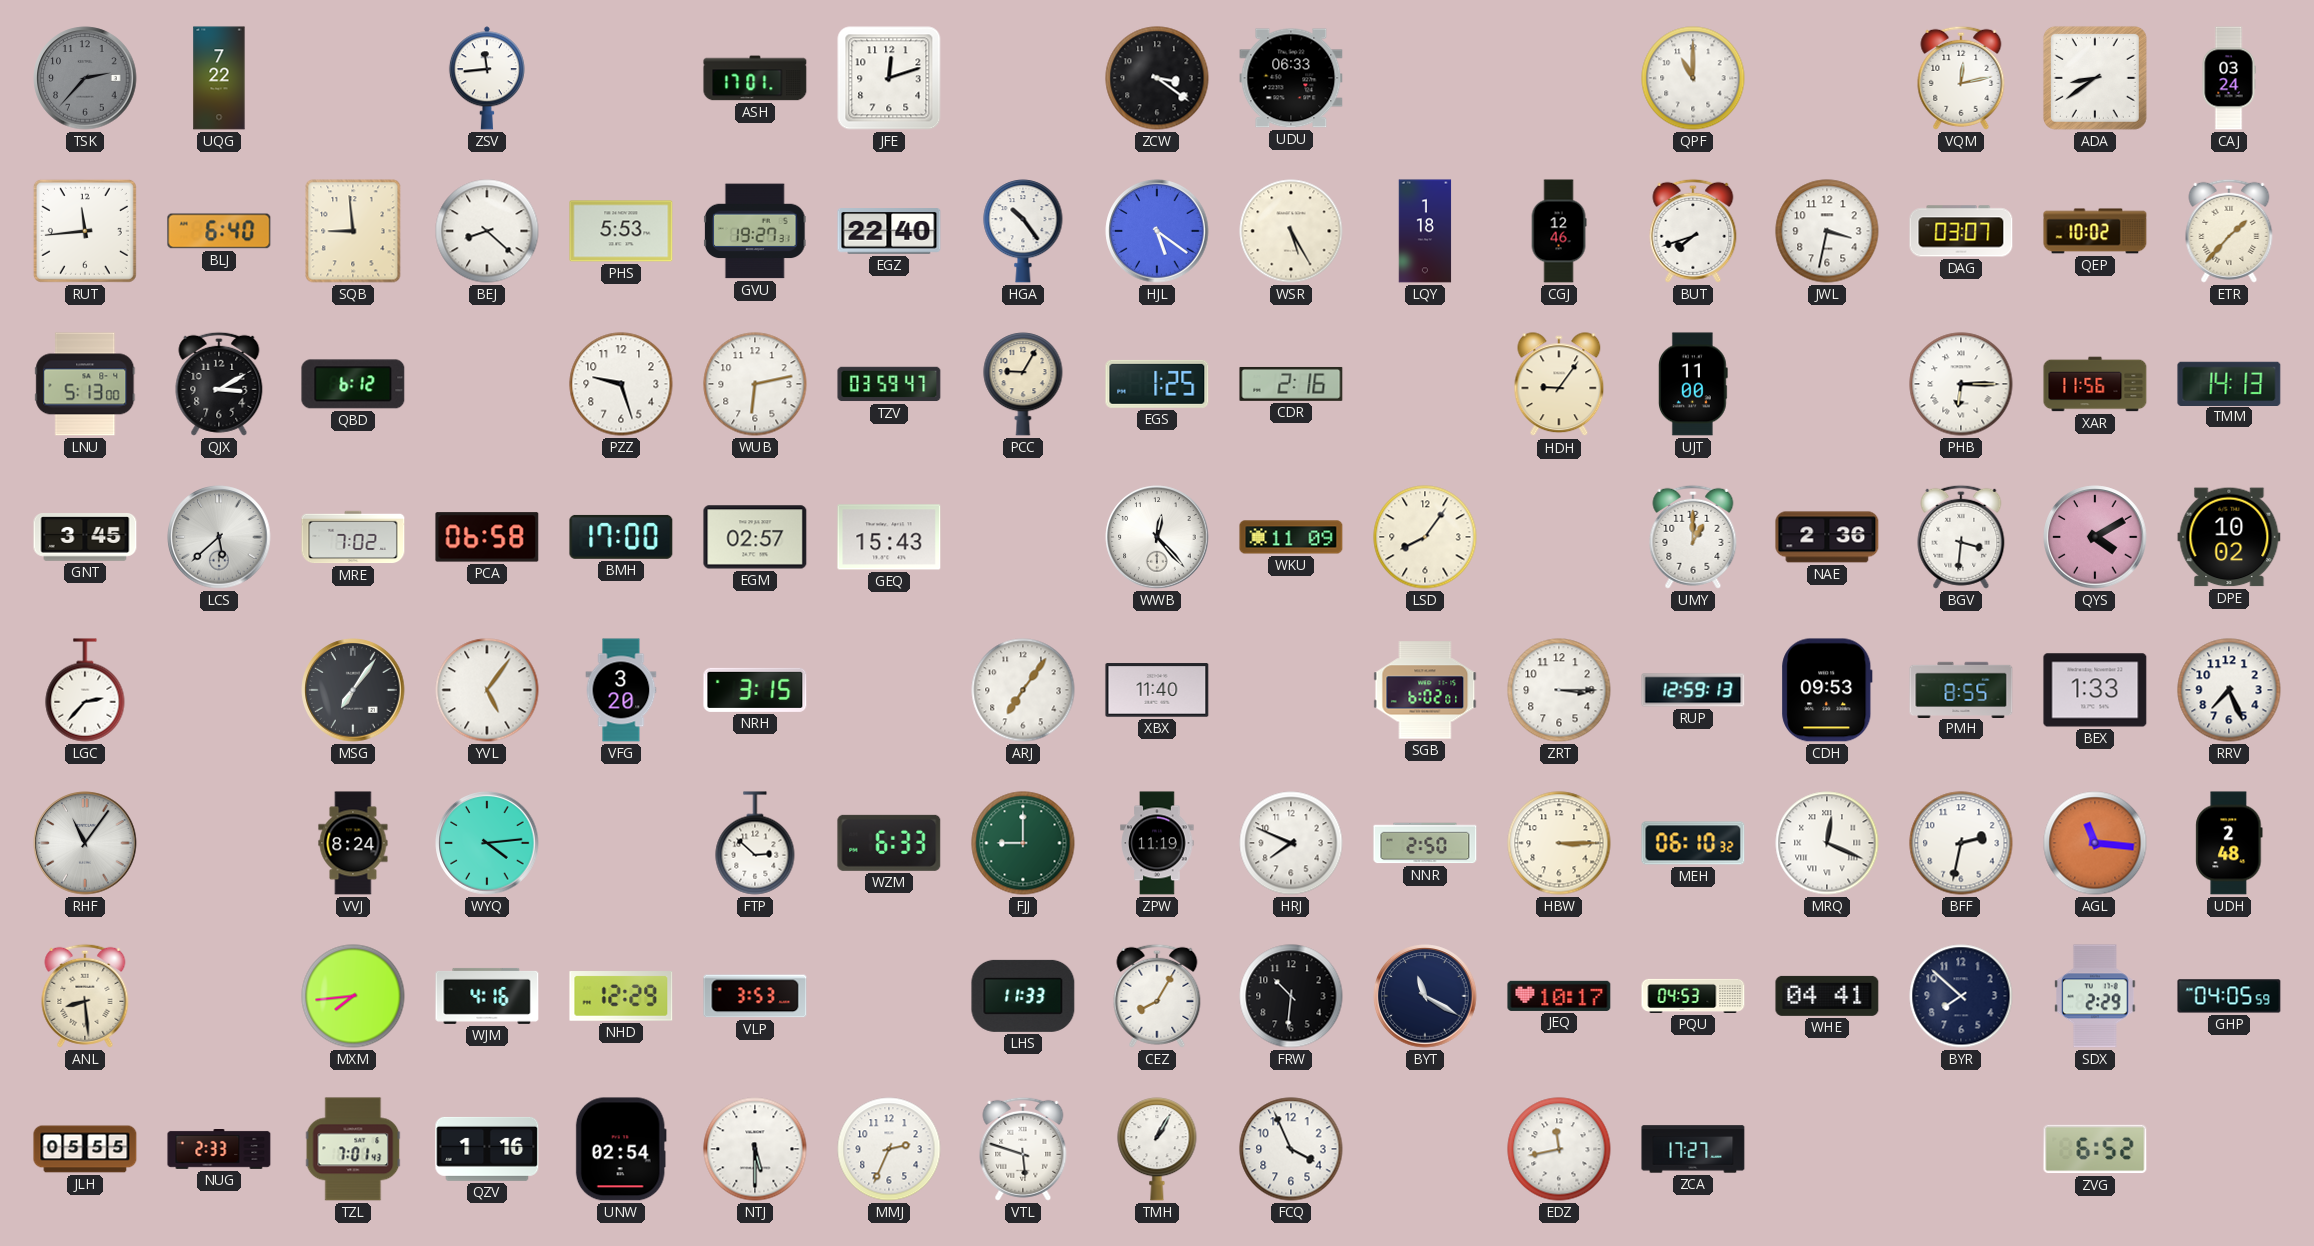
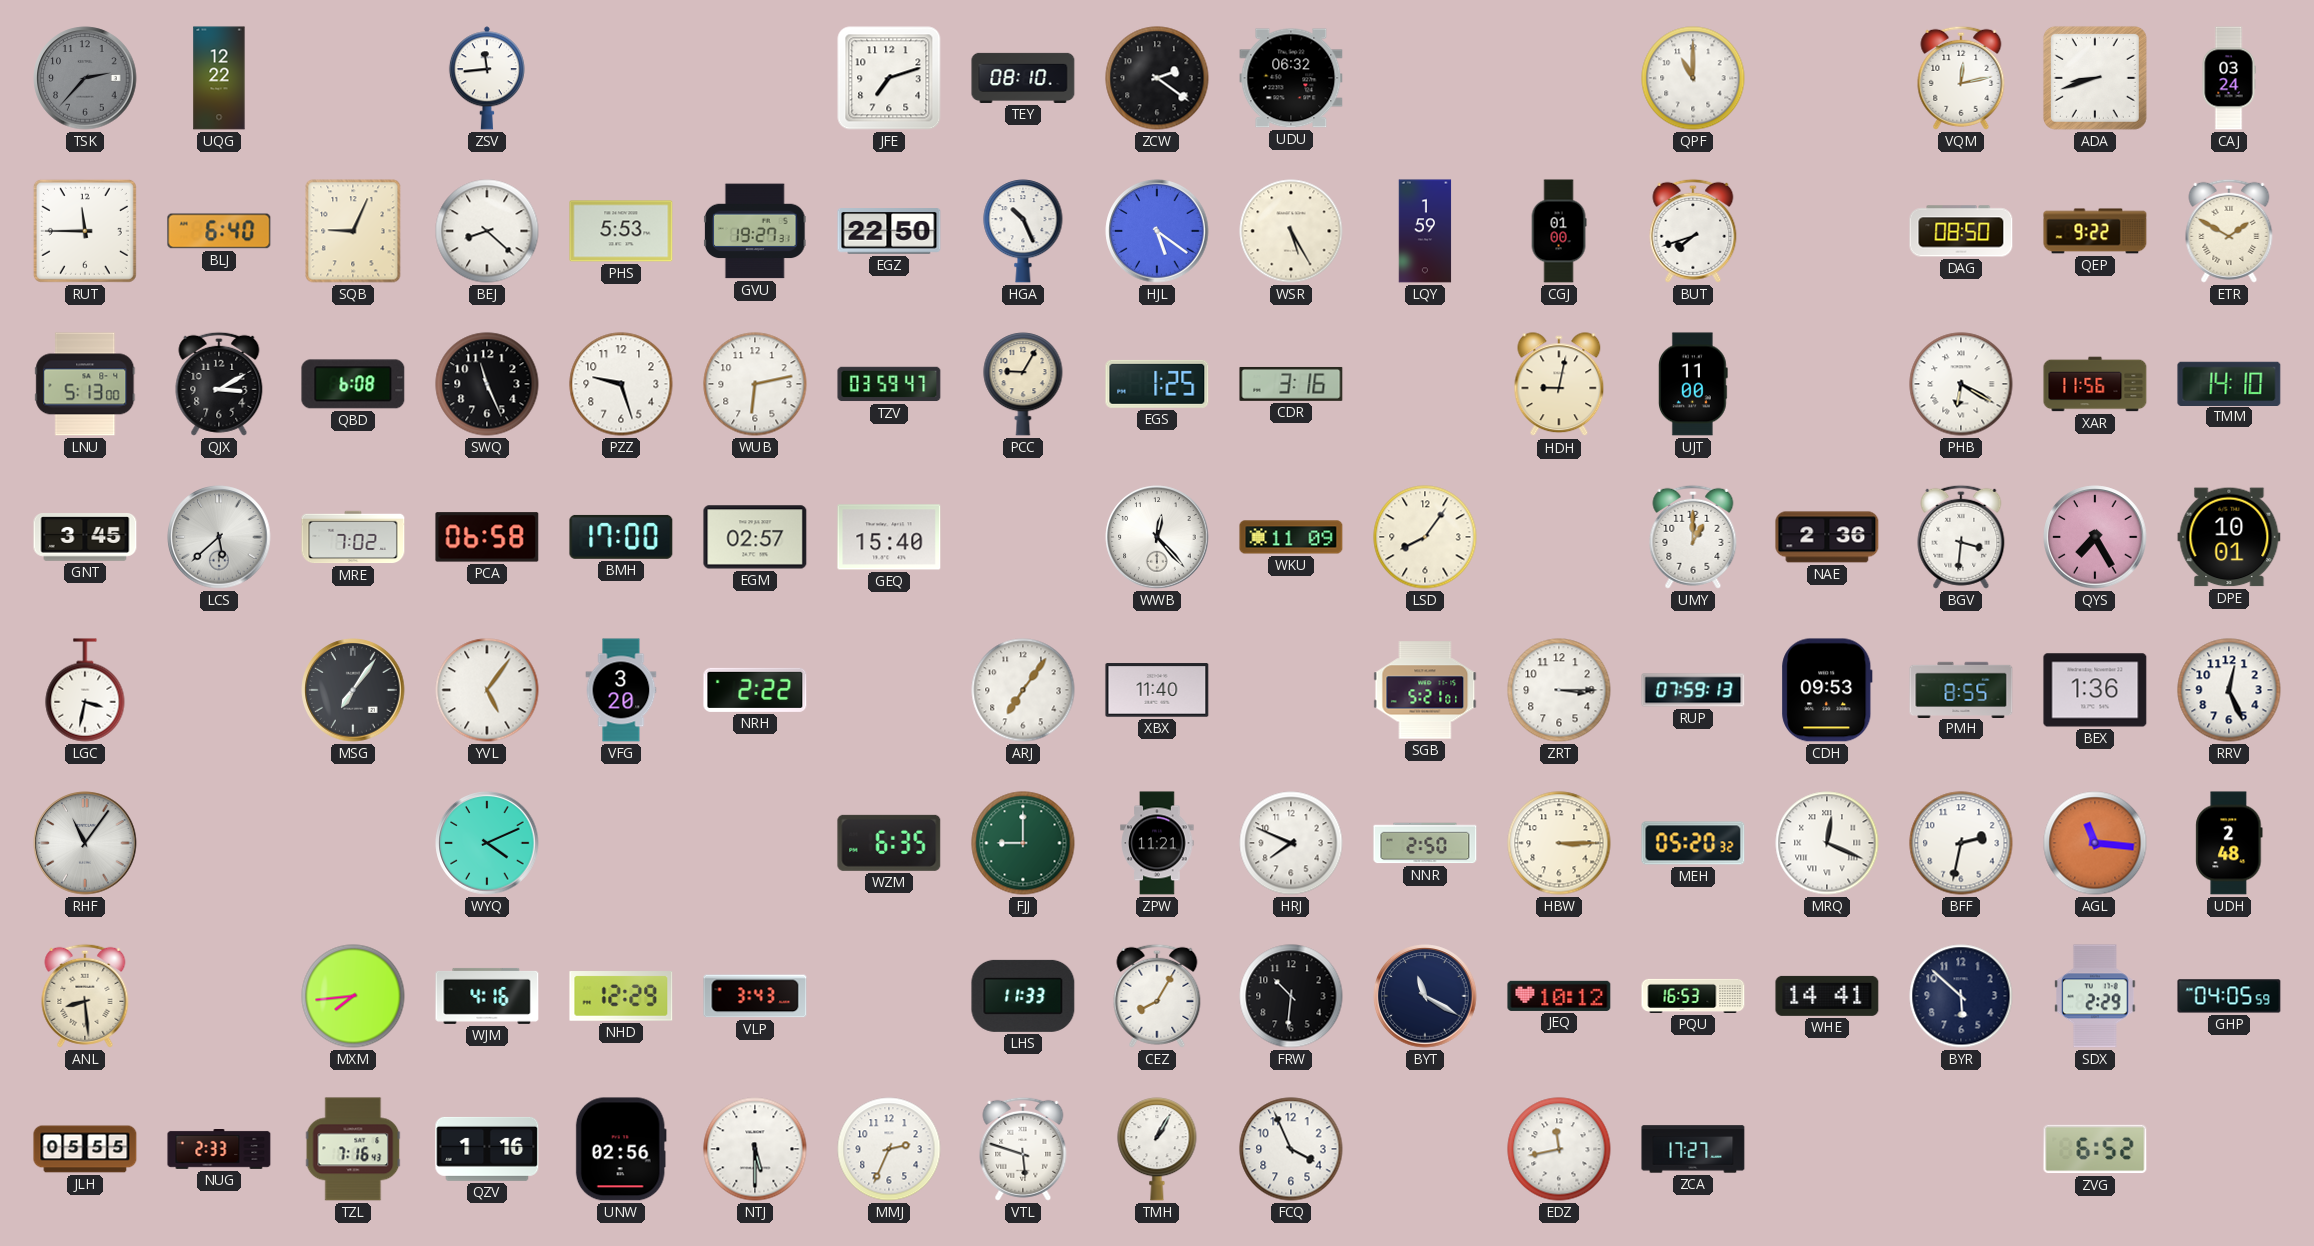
UQG: 7:22 -> 12:22
ASH: 17:01 -> none
JFE: 12:12 -> 7:12
TEY: none -> 08:10
ZCW: 3:21 -> 2:21
UDU: 06:33 -> 06:32
ADA: 8:39 -> 8:42
RUT: 11:44 -> 11:45
SQB: 8:59 -> 9:04
EGZ: 22:40 -> 22:50
HGA: 10:24 -> 10:26
LQY: 1:18 -> 1:59
CGJ: 12:46 -> 01:00
JWL: 3:32 -> none
DAG: 03:07 -> 08:50
QEP: 10:02 -> 9:22
ETR: 1:37 -> 1:50
QBD: 6:12 -> 6:08
SWQ: none -> 11:26
CDR: 2:16 -> 3:16
HDH: 9:06 -> 9:02
PHB: 6:15 -> 6:20
TMM: 14:13 -> 14:10
GEQ: 15:43 -> 15:40
QYS: 4:10 -> 7:25
DPE: 10:02 -> 10:01
LGC: 2:37 -> 3:32
NRH: 3:15 -> 2:22
SGB: 6:02 -> 5:21
RUP: 12:59 -> 07:59
BEX: 1:33 -> 1:36
RRV: 7:26 -> 12:26
VVJ: 8:24 -> none
WYQ: 4:14 -> 4:11
FTP: 2:52 -> none
WZM: 6:33 -> 6:35
ZPW: 11:19 -> 11:21
MEH: 06:10 -> 05:20
VLP: 3:53 -> 3:43
JEQ: 10:17 -> 10:12
PQU: 04:53 -> 16:53
WHE: 04:41 -> 14:41
BYR: 7:52 -> 5:52
TZL: 7:01 -> 7:16
UNW: 02:54 -> 02:56
